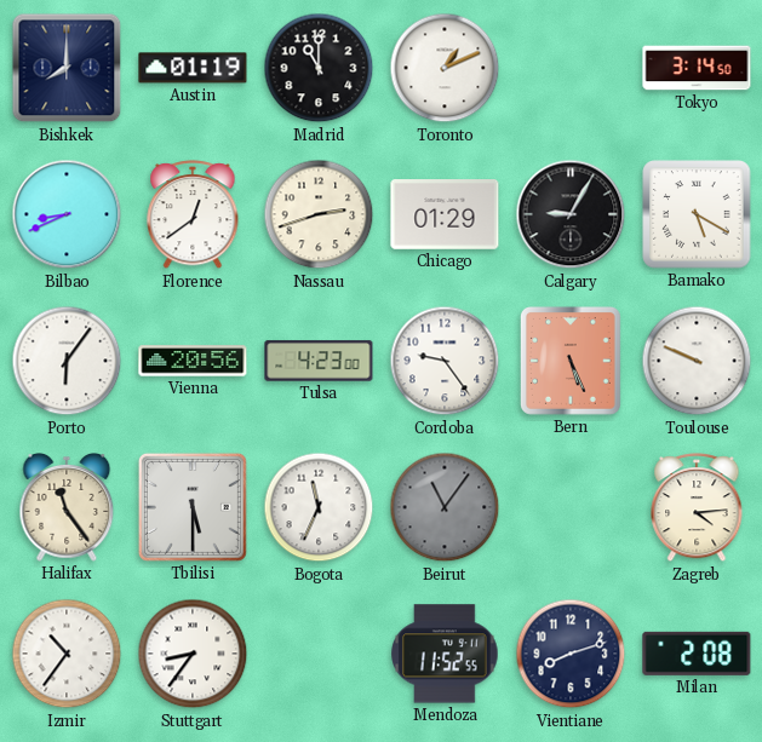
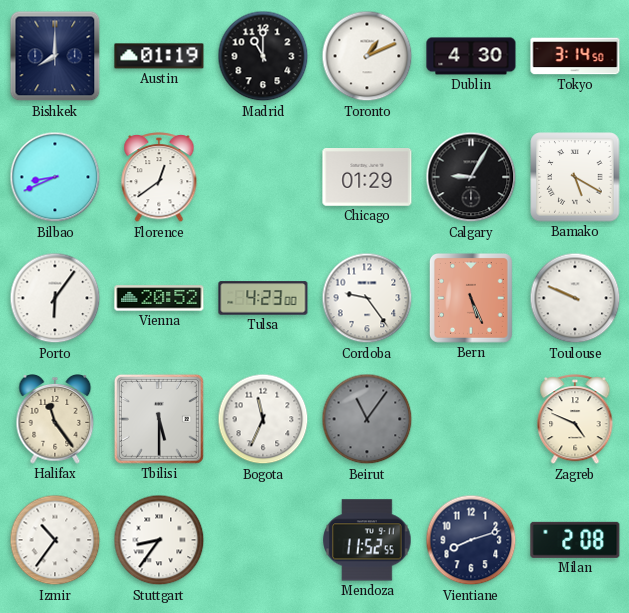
Dublin: none -> 4:30
Nassau: 2:42 -> none
Vienna: 20:56 -> 20:52
Zagreb: 4:14 -> 4:49
